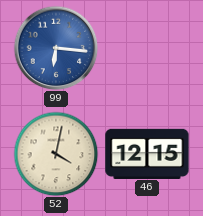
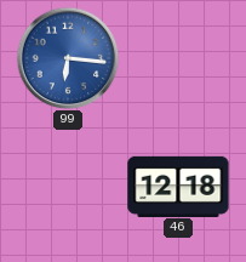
52: 4:02 -> none
46: 12:15 -> 12:18
